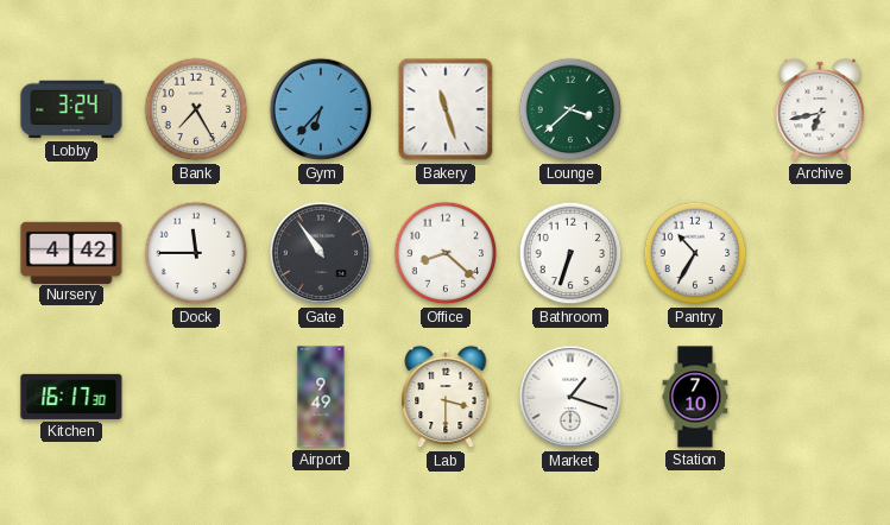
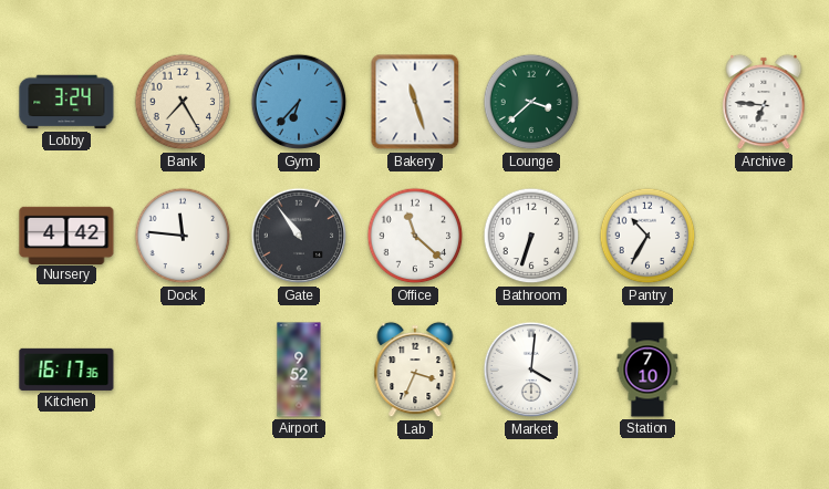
Archive: 6:43 -> 6:46
Dock: 11:45 -> 11:46
Office: 8:22 -> 11:22
Kitchen: 16:17:30 -> 16:17:36
Airport: 9:49 -> 9:52
Lab: 3:30 -> 3:34
Market: 1:18 -> 4:01
